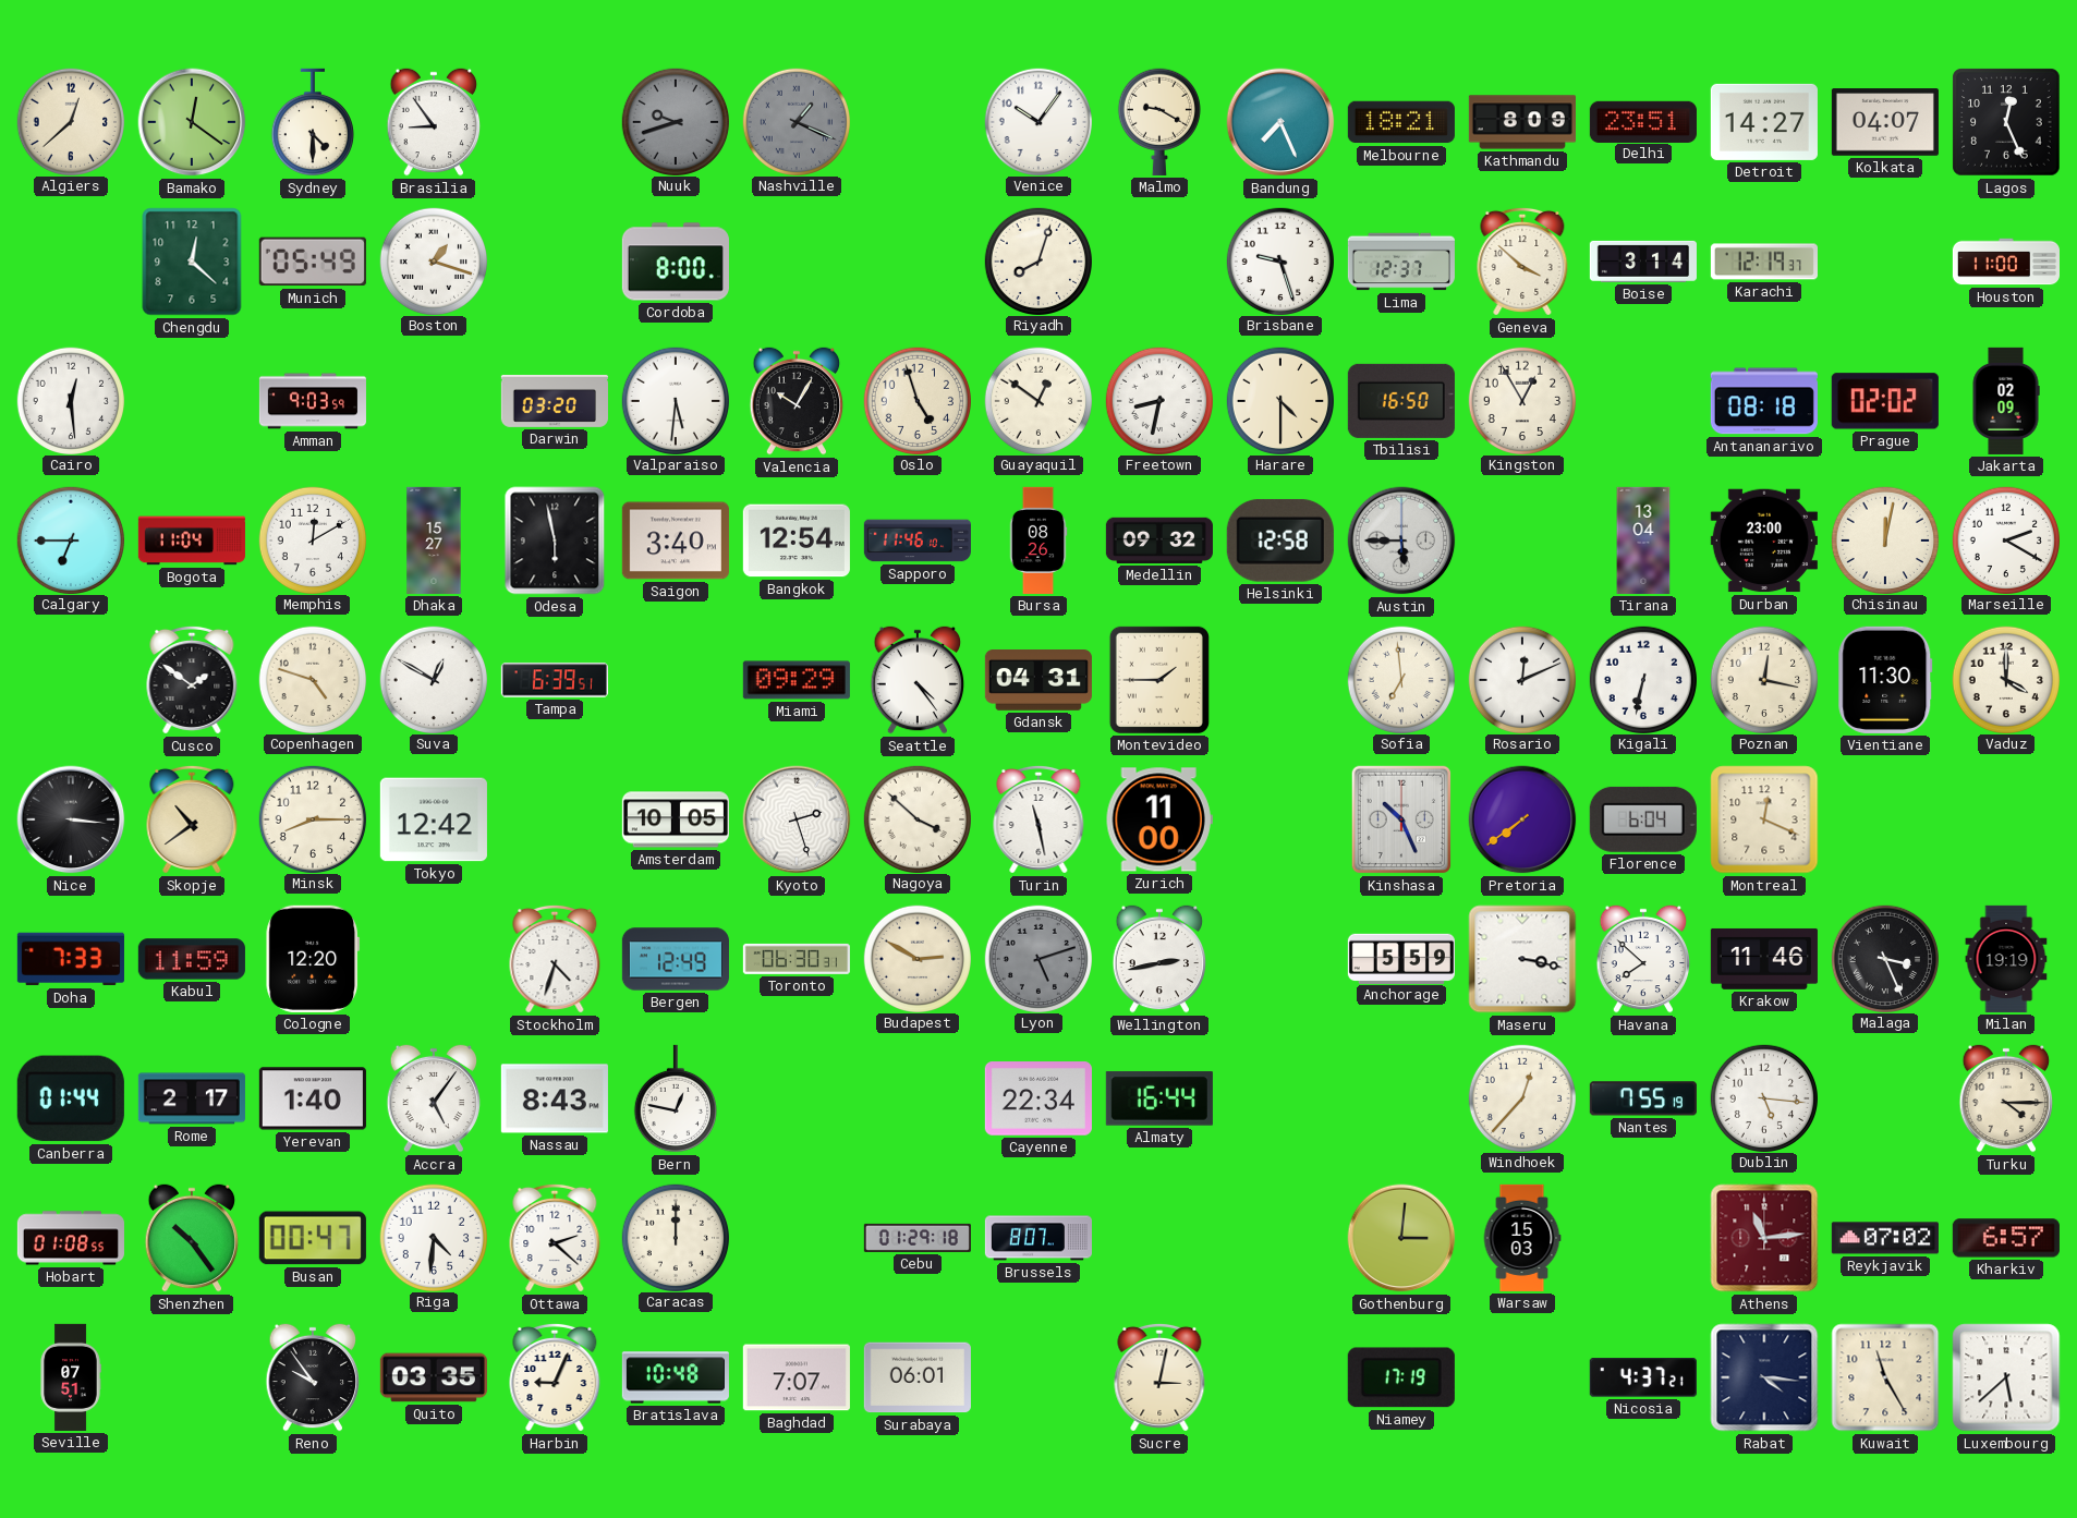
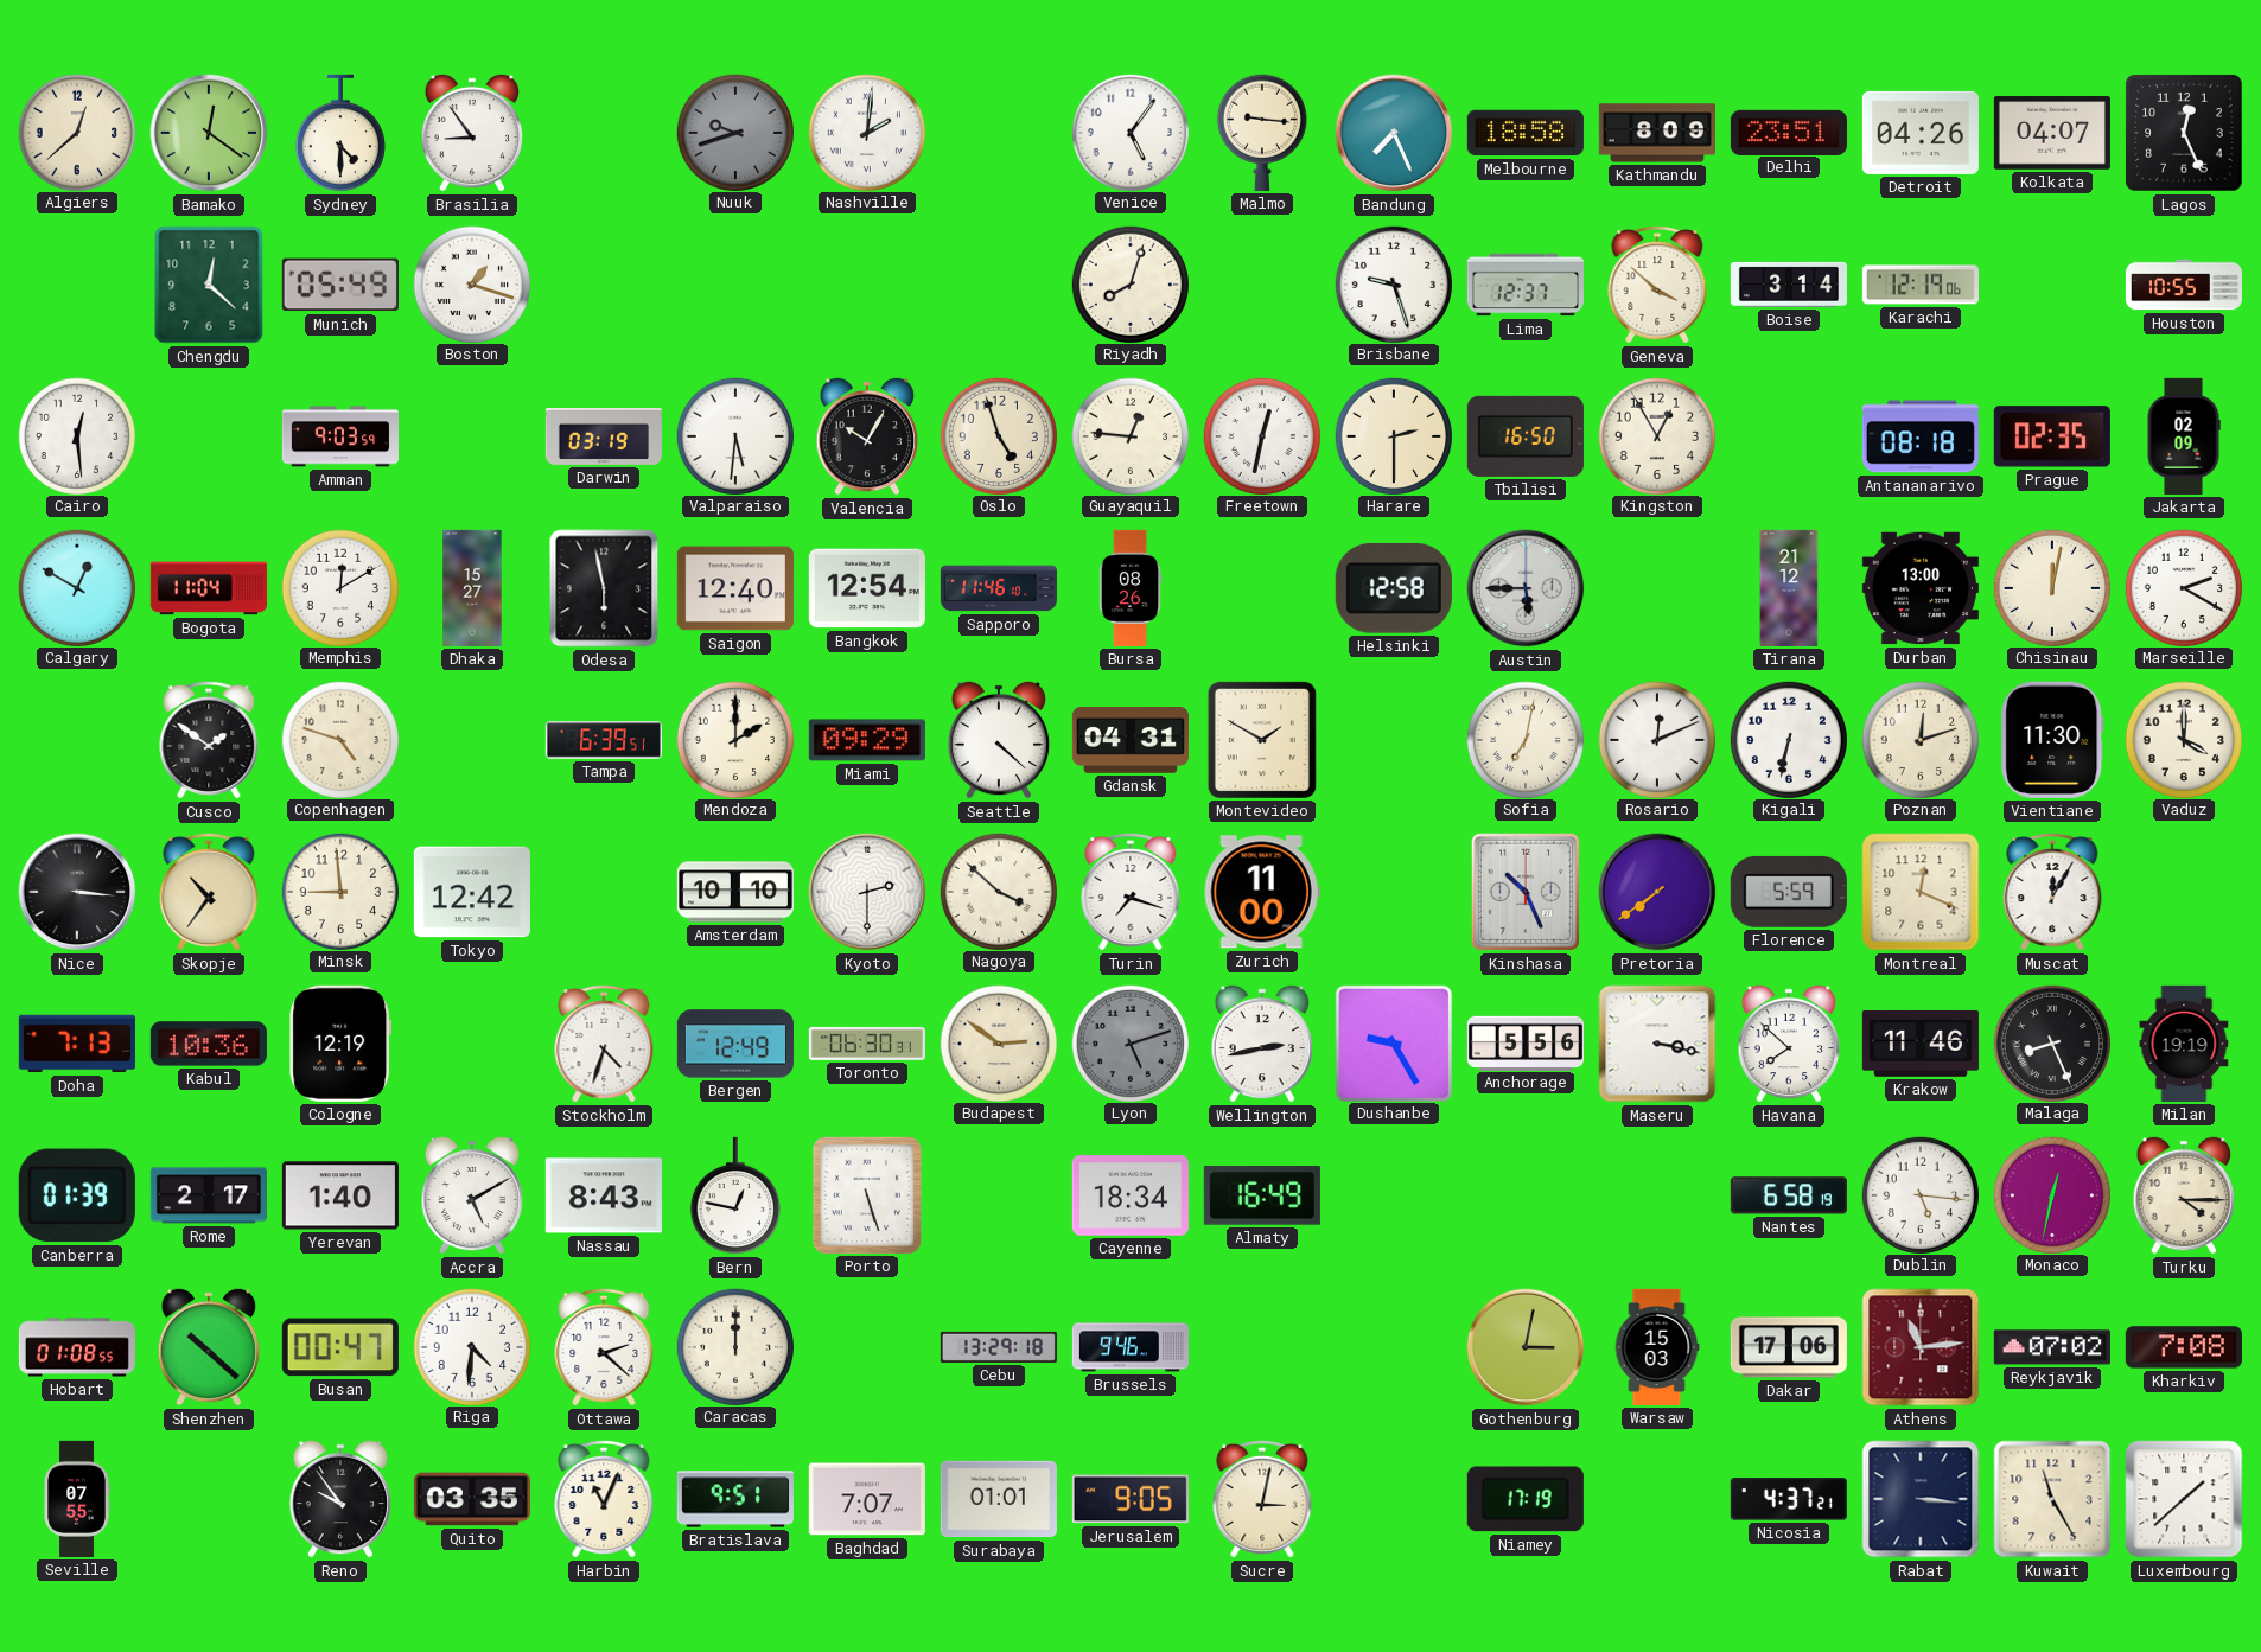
Nashville: 1:19 -> 2:01
Nashville dial: grey -> white
Venice: 10:06 -> 5:06
Malmo: 9:20 -> 9:16
Melbourne: 18:21 -> 18:58
Detroit: 14:27 -> 04:26
Cordoba: 8:00 -> none
Karachi: 12:19:37 -> 12:19:06
Houston: 11:00 -> 10:55
Darwin: 03:20 -> 03:19
Guayaquil: 12:51 -> 12:46
Freetown: 8:32 -> 12:32
Harare: 4:30 -> 2:30
Prague: 02:02 -> 02:35
Calgary: 6:45 -> 12:50
Saigon: 3:40 -> 12:40
Medellin: 09:32 -> none
Tirana: 13:04 -> 21:12
Durban: 23:00 -> 13:00
Suva: 12:50 -> none
Mendoza: none -> 2:00
Seattle: 4:24 -> 4:22
Montevideo: 1:45 -> 1:50
Sofia: 6:59 -> 7:02
Poznan: 12:17 -> 12:12
Skopje: 10:39 -> 10:36
Minsk: 8:15 -> 8:59
Amsterdam: 10:05 -> 10:10
Kyoto: 2:27 -> 2:30
Turin: 11:28 -> 7:18
Florence: 6:04 -> 5:59
Muscat: none -> 12:05
Doha: 7:33 -> 7:13
Kabul: 11:59 -> 10:36
Cologne: 12:20 -> 12:19
Budapest: 2:50 -> 2:51
Dushanbe: none -> 9:25
Anchorage: 5:59 -> 5:56
Malaga: 3:26 -> 8:26
Canberra: 01:44 -> 01:39
Accra: 5:06 -> 5:10
Porto: none -> 5:27
Cayenne: 22:34 -> 18:34
Almaty: 16:44 -> 16:49
Windhoek: 12:37 -> none
Nantes: 7:55 -> 6:58
Monaco: none -> 12:32
Shenzhen: 10:24 -> 10:22
Cebu: 01:29 -> 13:29
Brussels: 8:07 -> 9:46
Gothenburg: 3:01 -> 3:02
Dakar: none -> 17:06
Kharkiv: 6:57 -> 7:08
Seville: 07:51 -> 07:55
Harbin: 9:04 -> 11:04
Bratislava: 10:48 -> 9:51
Surabaya: 06:01 -> 01:01
Jerusalem: none -> 9:05
Rabat: 4:16 -> 3:16
Luxembourg: 5:38 -> 1:38
